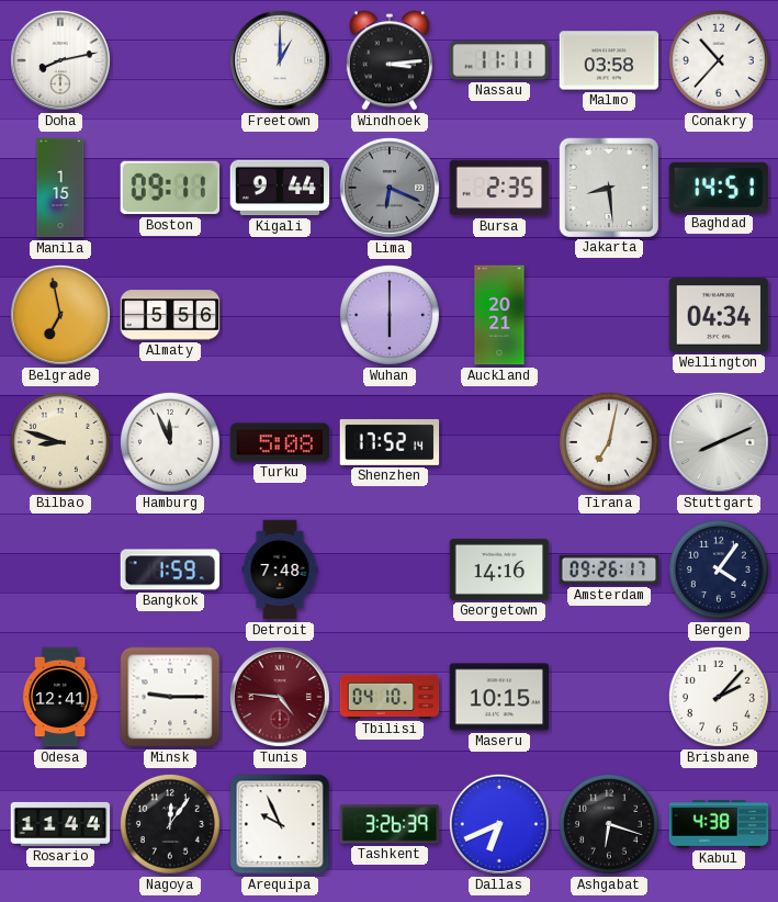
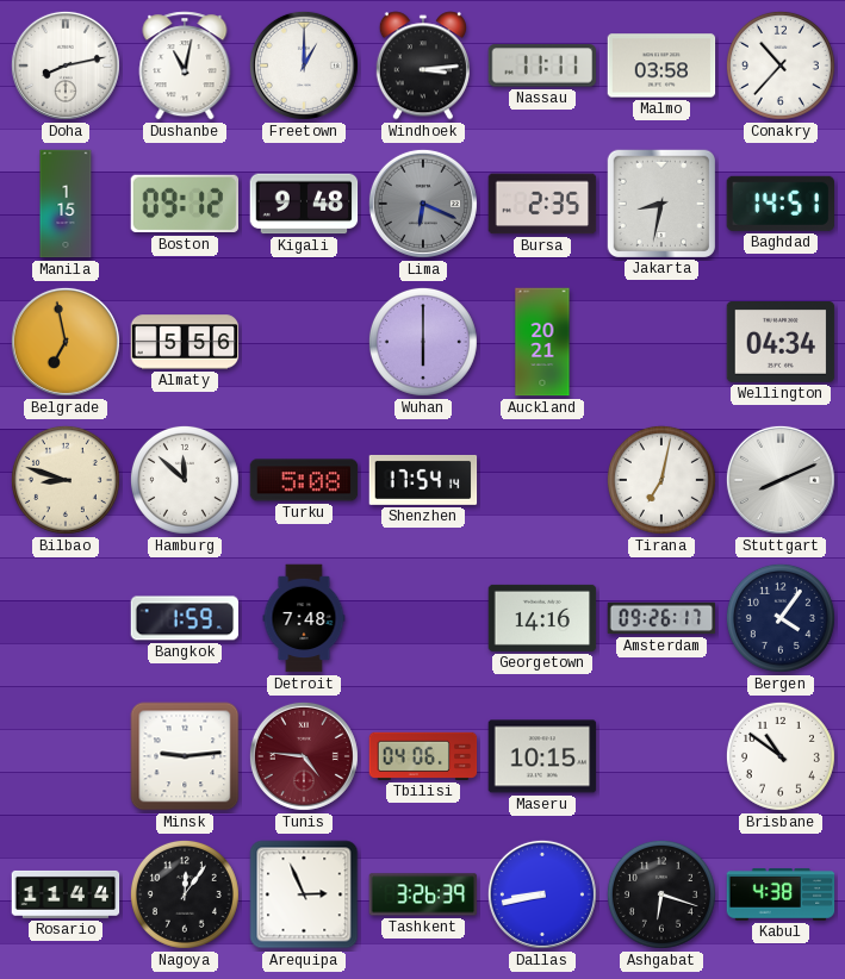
Dushanbe: none -> 11:02
Boston: 09:11 -> 09:12
Kigali: 9:44 -> 9:48
Jakarta: 8:29 -> 8:32
Hamburg: 11:56 -> 11:52
Shenzhen: 17:52 -> 17:54
Odesa: 12:41 -> none
Minsk: 9:15 -> 9:14
Tbilisi: 04:10 -> 04:06
Brisbane: 2:07 -> 10:51
Arequipa: 9:56 -> 2:56
Dallas: 6:41 -> 8:43
